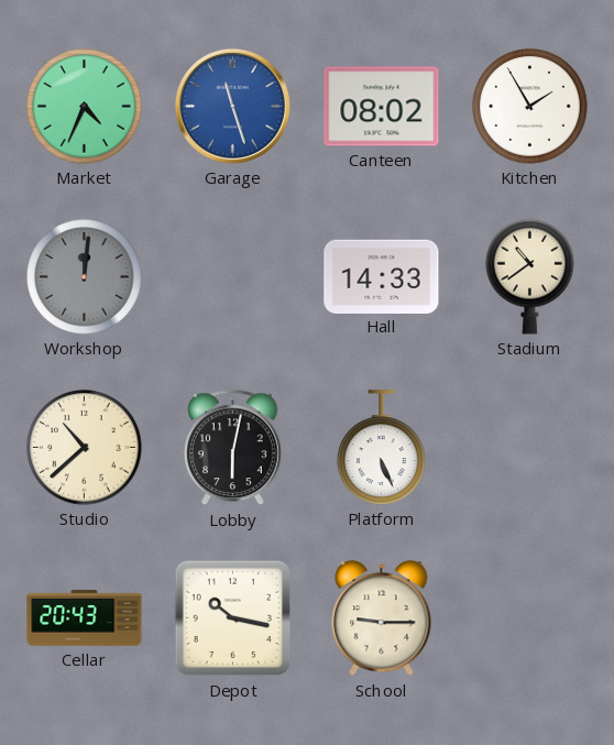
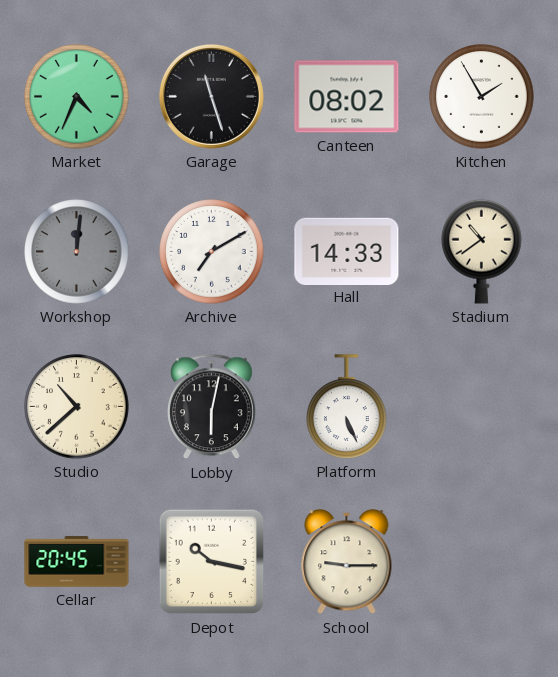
Garage dial: blue -> black
Archive: none -> 7:10
Cellar: 20:43 -> 20:45
